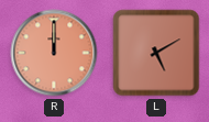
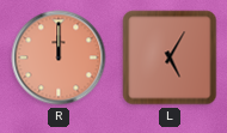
L: 5:10 -> 5:05
